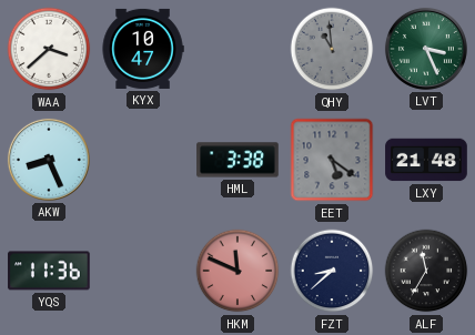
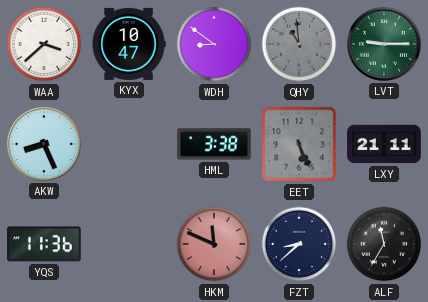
WDH: none -> 8:51
LVT: 3:26 -> 9:15
EET: 5:21 -> 5:26
LXY: 21:48 -> 21:11
